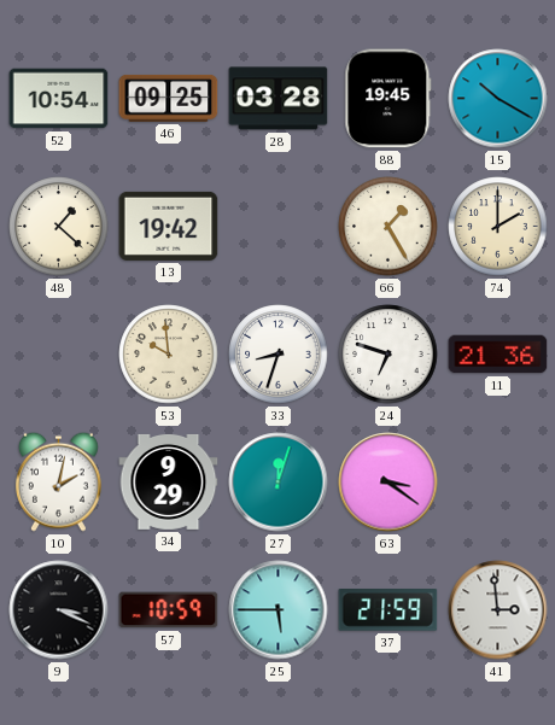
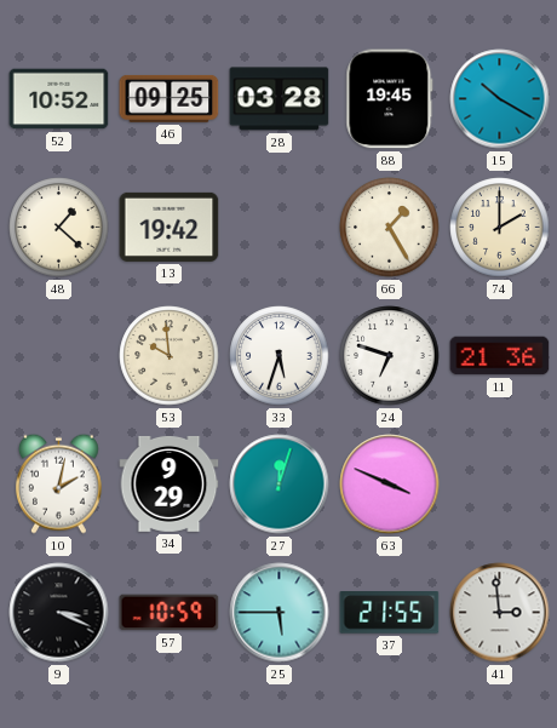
52: 10:54 -> 10:52
33: 8:33 -> 5:33
63: 3:21 -> 3:49
37: 21:59 -> 21:55
